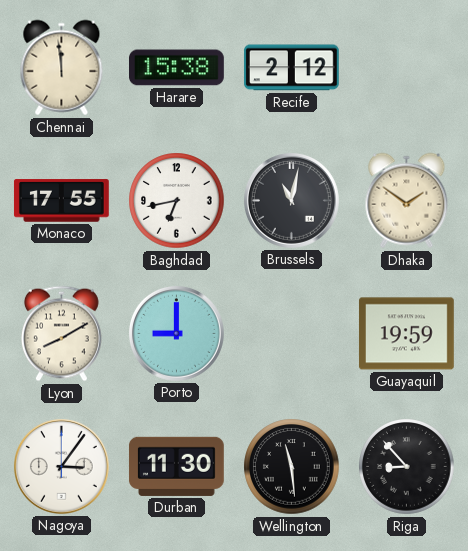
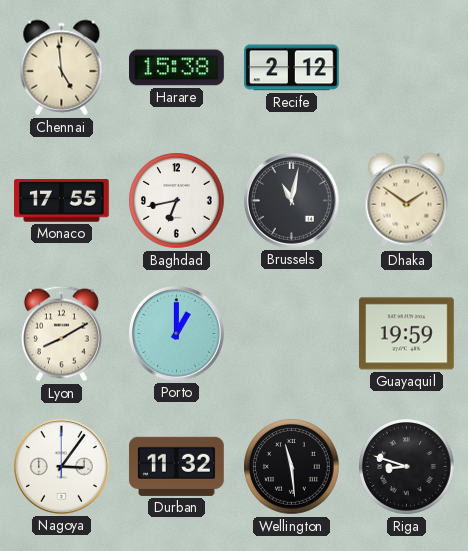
Chennai: 11:59 -> 4:59
Porto: 9:00 -> 1:00
Durban: 11:30 -> 11:32
Riga: 8:53 -> 8:48
